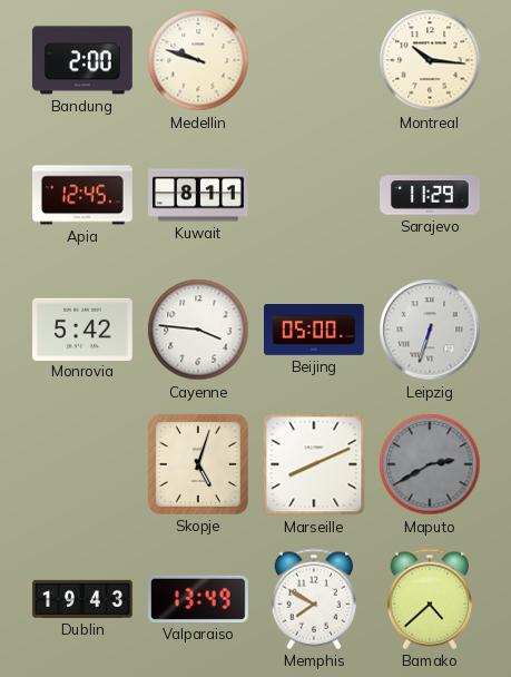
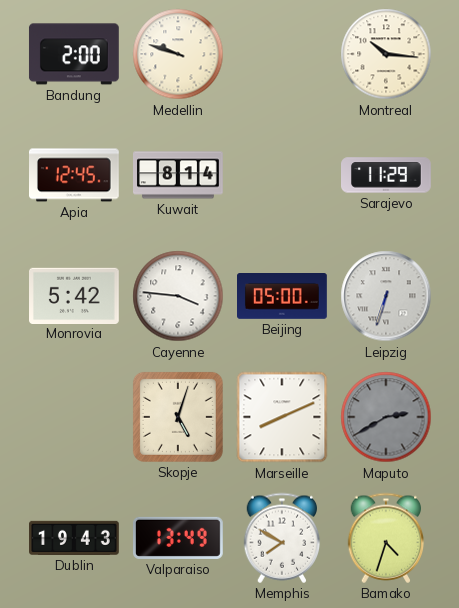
Kuwait: 8:11 -> 8:14
Bamako: 4:38 -> 4:33
